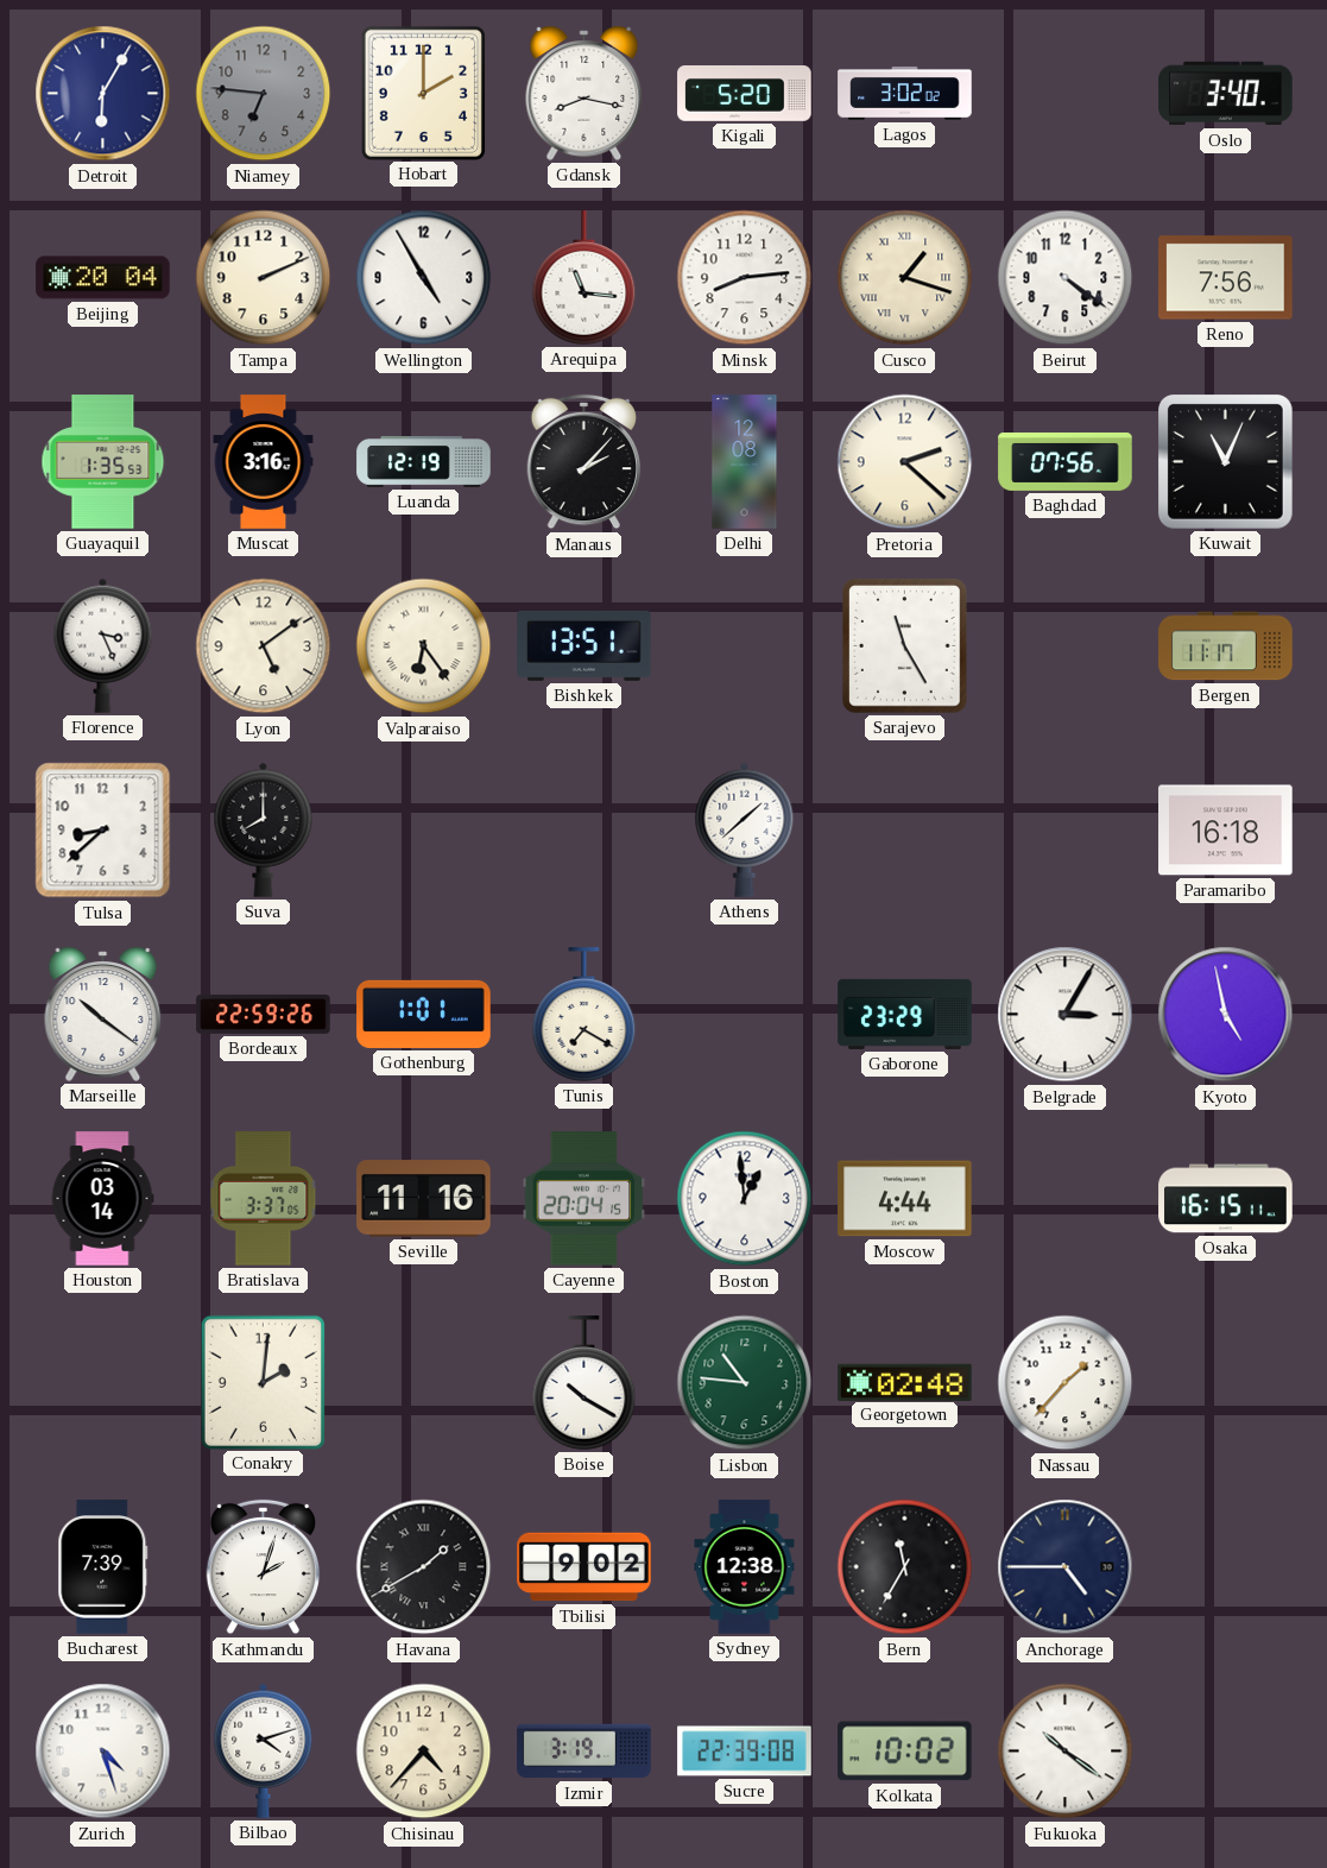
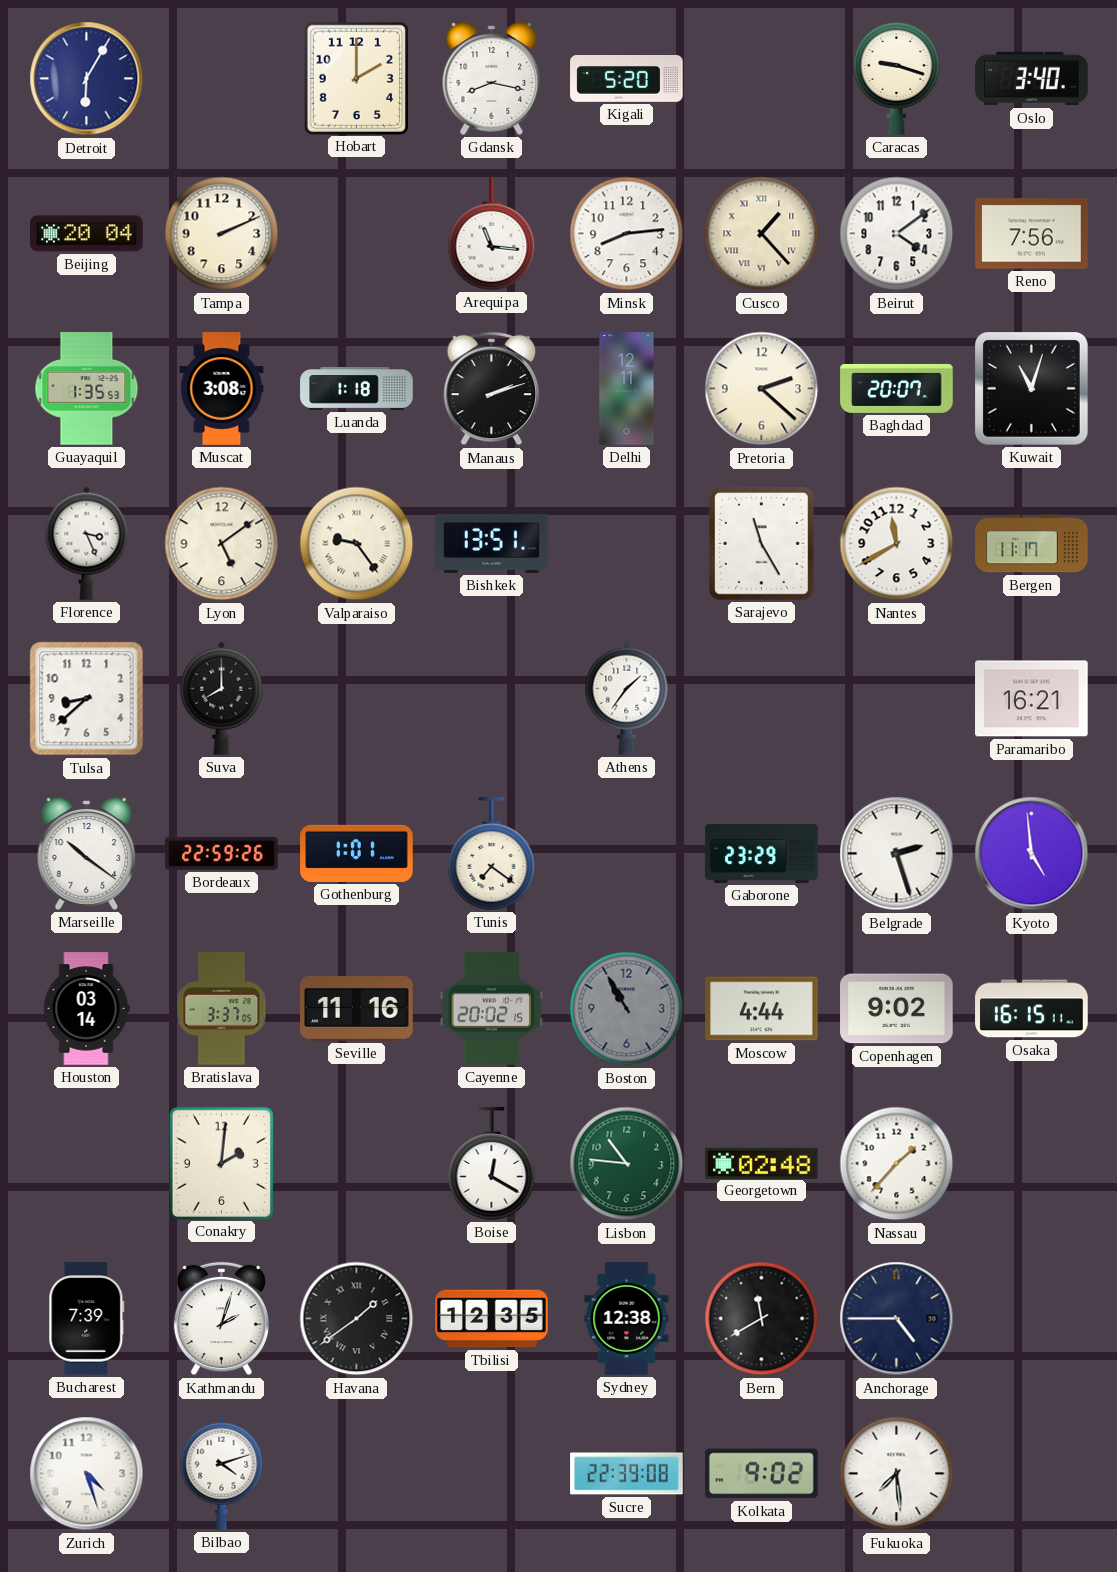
Niamey: 6:46 -> none
Lagos: 3:02 -> none
Caracas: none -> 9:18
Wellington: 4:55 -> none
Cusco: 1:18 -> 1:23
Beirut: 4:21 -> 4:09
Muscat: 3:16 -> 3:08
Luanda: 12:19 -> 1:18
Manaus: 2:07 -> 2:12
Delhi: 12:08 -> 12:11
Baghdad: 07:56 -> 20:07
Kuwait: 11:04 -> 11:03
Valparaiso: 6:24 -> 9:24
Nantes: none -> 11:40
Athens: 1:38 -> 1:36
Paramaribo: 16:18 -> 16:21
Tunis: 7:20 -> 7:21
Belgrade: 3:05 -> 2:27
Kyoto: 4:58 -> 4:59
Cayenne: 20:04 -> 20:02
Boston: 12:59 -> 10:55
Boston dial: white -> grey
Copenhagen: none -> 9:02
Boise: 10:20 -> 12:20
Havana: 1:40 -> 1:39
Tbilisi: 9:02 -> 12:35
Bern: 11:35 -> 11:40
Chisinau: 4:37 -> none
Izmir: 3:19 -> none
Kolkata: 10:02 -> 9:02
Fukuoka: 10:21 -> 7:29
